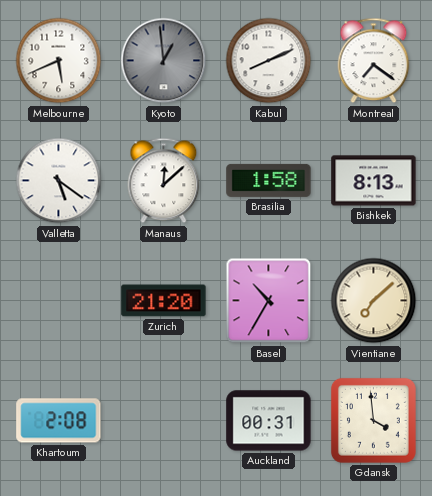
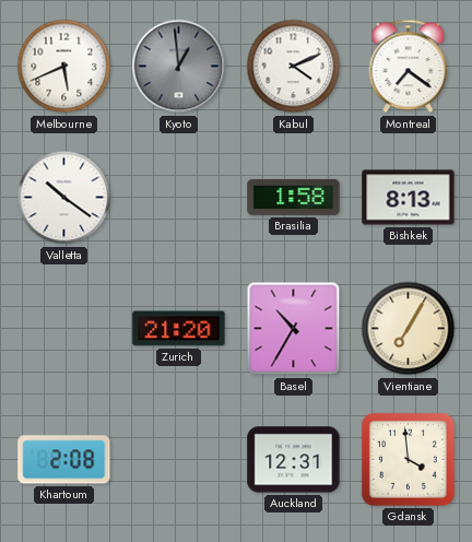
Kabul: 8:11 -> 4:11
Valletta: 5:21 -> 10:21
Manaus: 12:08 -> none
Vientiane: 7:08 -> 7:05
Auckland: 00:31 -> 12:31
